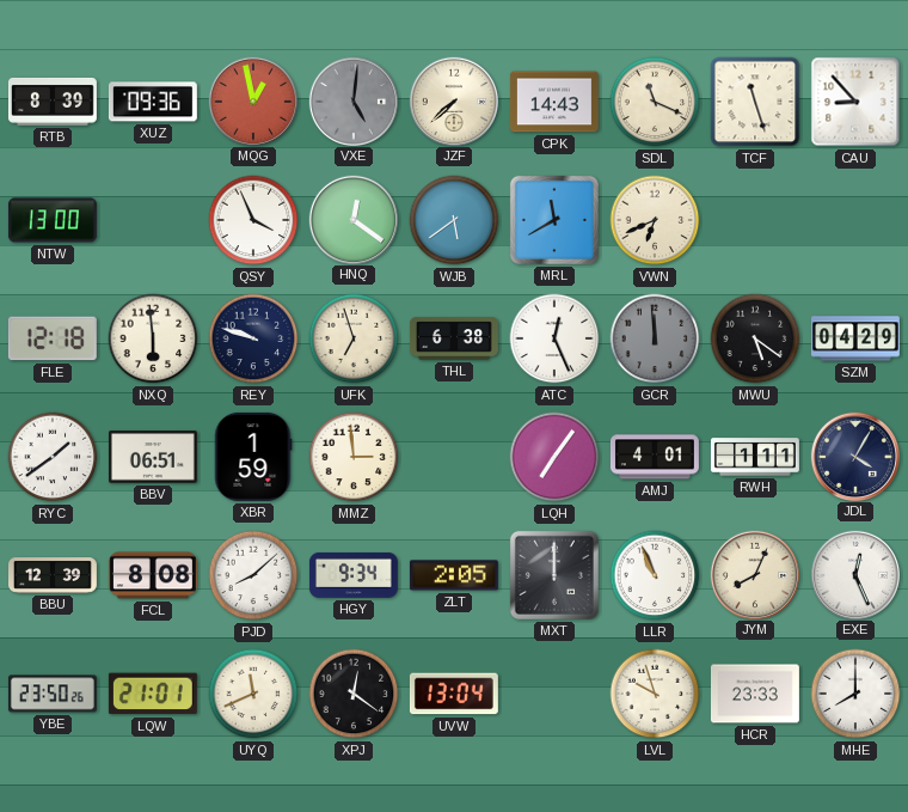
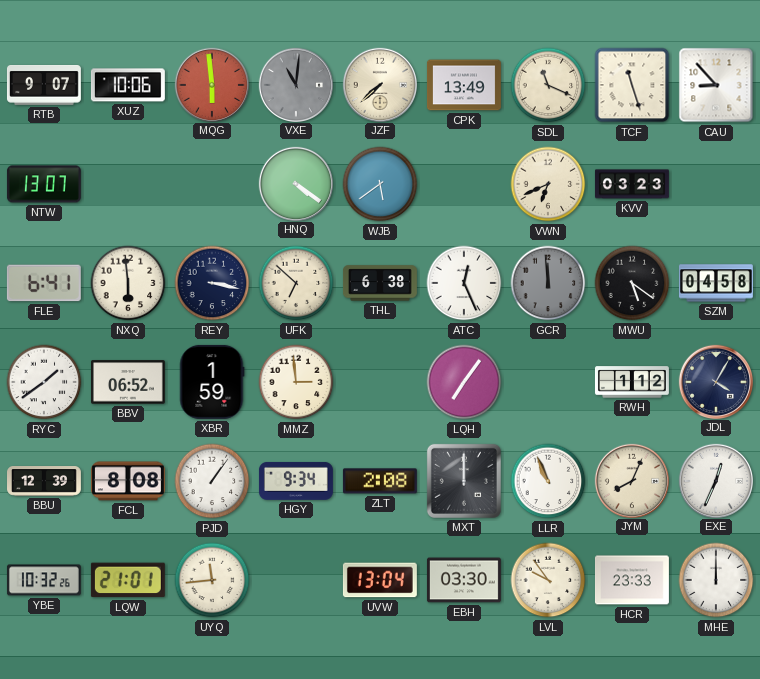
RTB: 8:39 -> 9:07
XUZ: 09:36 -> 10:06
MQG: 12:58 -> 5:59
VXE: 5:01 -> 11:01
CPK: 14:43 -> 13:49
NTW: 13:00 -> 13:07
QSY: 3:56 -> none
HNQ: 12:21 -> 4:21
MRL: 11:40 -> none
KVV: none -> 03:23
FLE: 12:18 -> 6:41
REY: 9:48 -> 3:17
UFK: 6:57 -> 6:52
SZM: 04:29 -> 04:58
BBV: 06:51 -> 06:52
AMJ: 4:01 -> none
RWH: 1:11 -> 1:12
PJD: 8:08 -> 1:06
ZLT: 2:05 -> 2:08
EXE: 12:26 -> 12:34
YBE: 23:50 -> 10:32
UYQ: 11:41 -> 11:44
XPJ: 12:21 -> none
EBH: none -> 03:30
LVL: 9:57 -> 9:54
MHE: 8:00 -> 12:00
